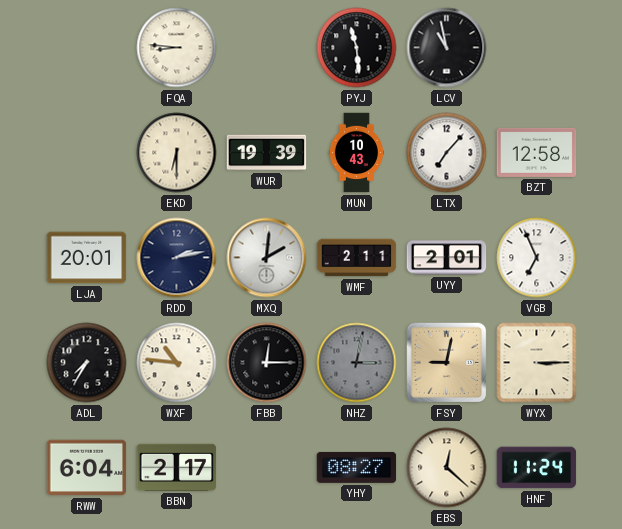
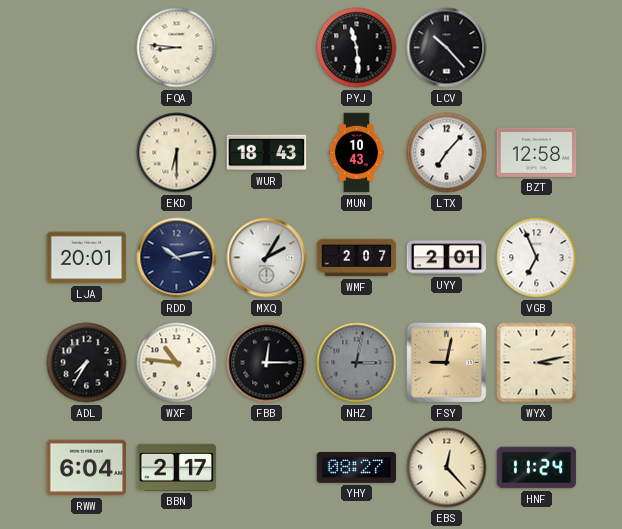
LCV: 10:58 -> 10:23
WUR: 19:39 -> 18:43
RDD: 2:13 -> 10:13
MXQ: 2:01 -> 2:05
WMF: 2:11 -> 2:07
WYX: 3:15 -> 3:13
EBS: 12:22 -> 12:23
